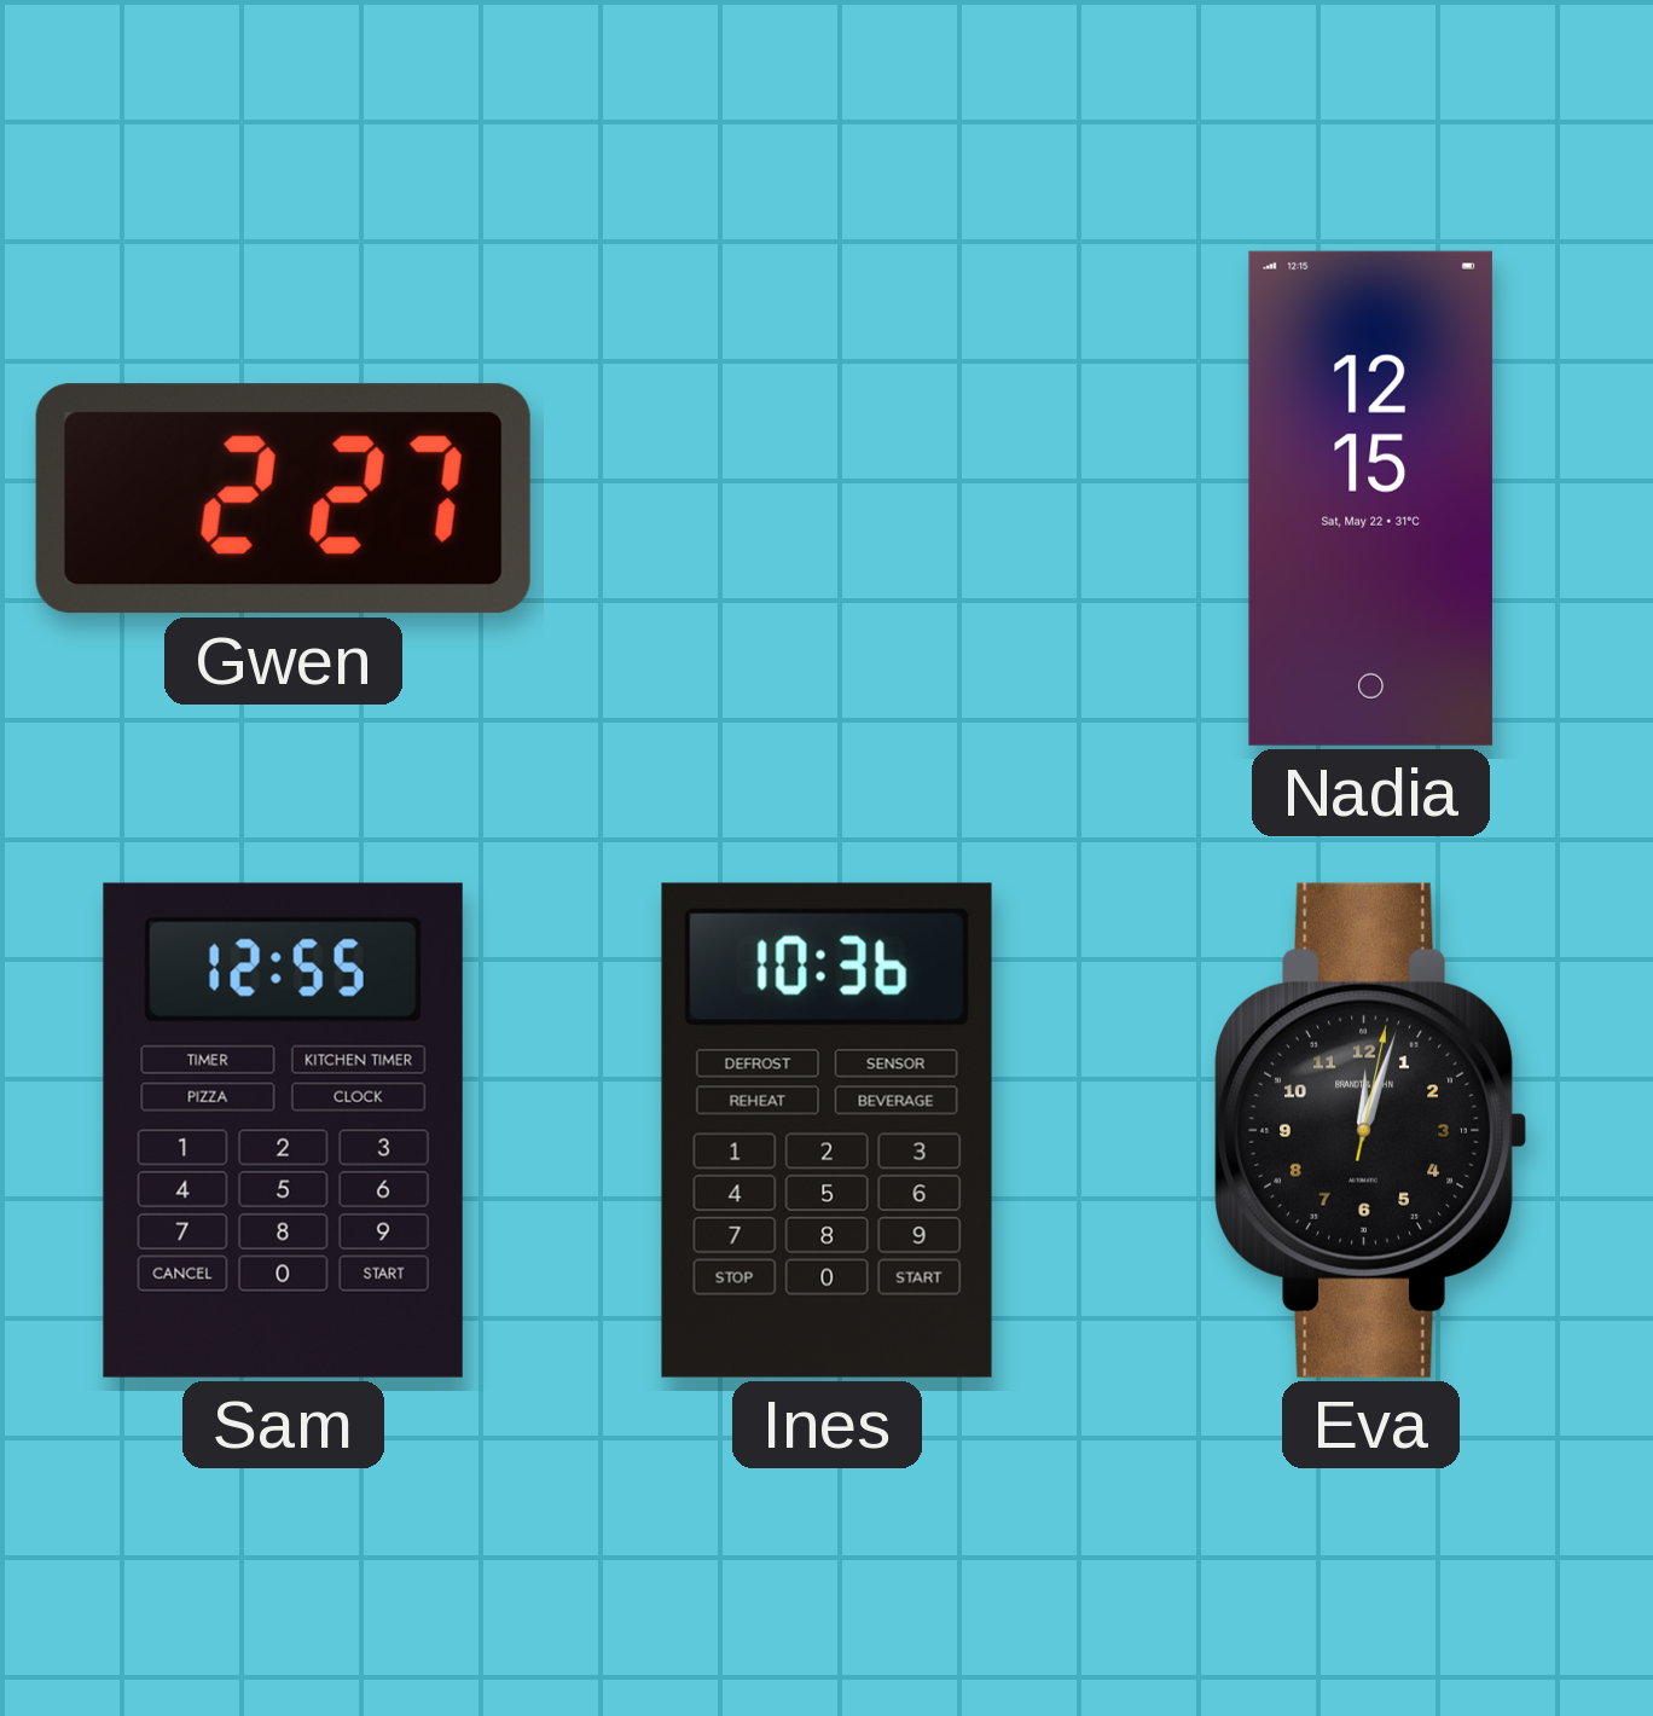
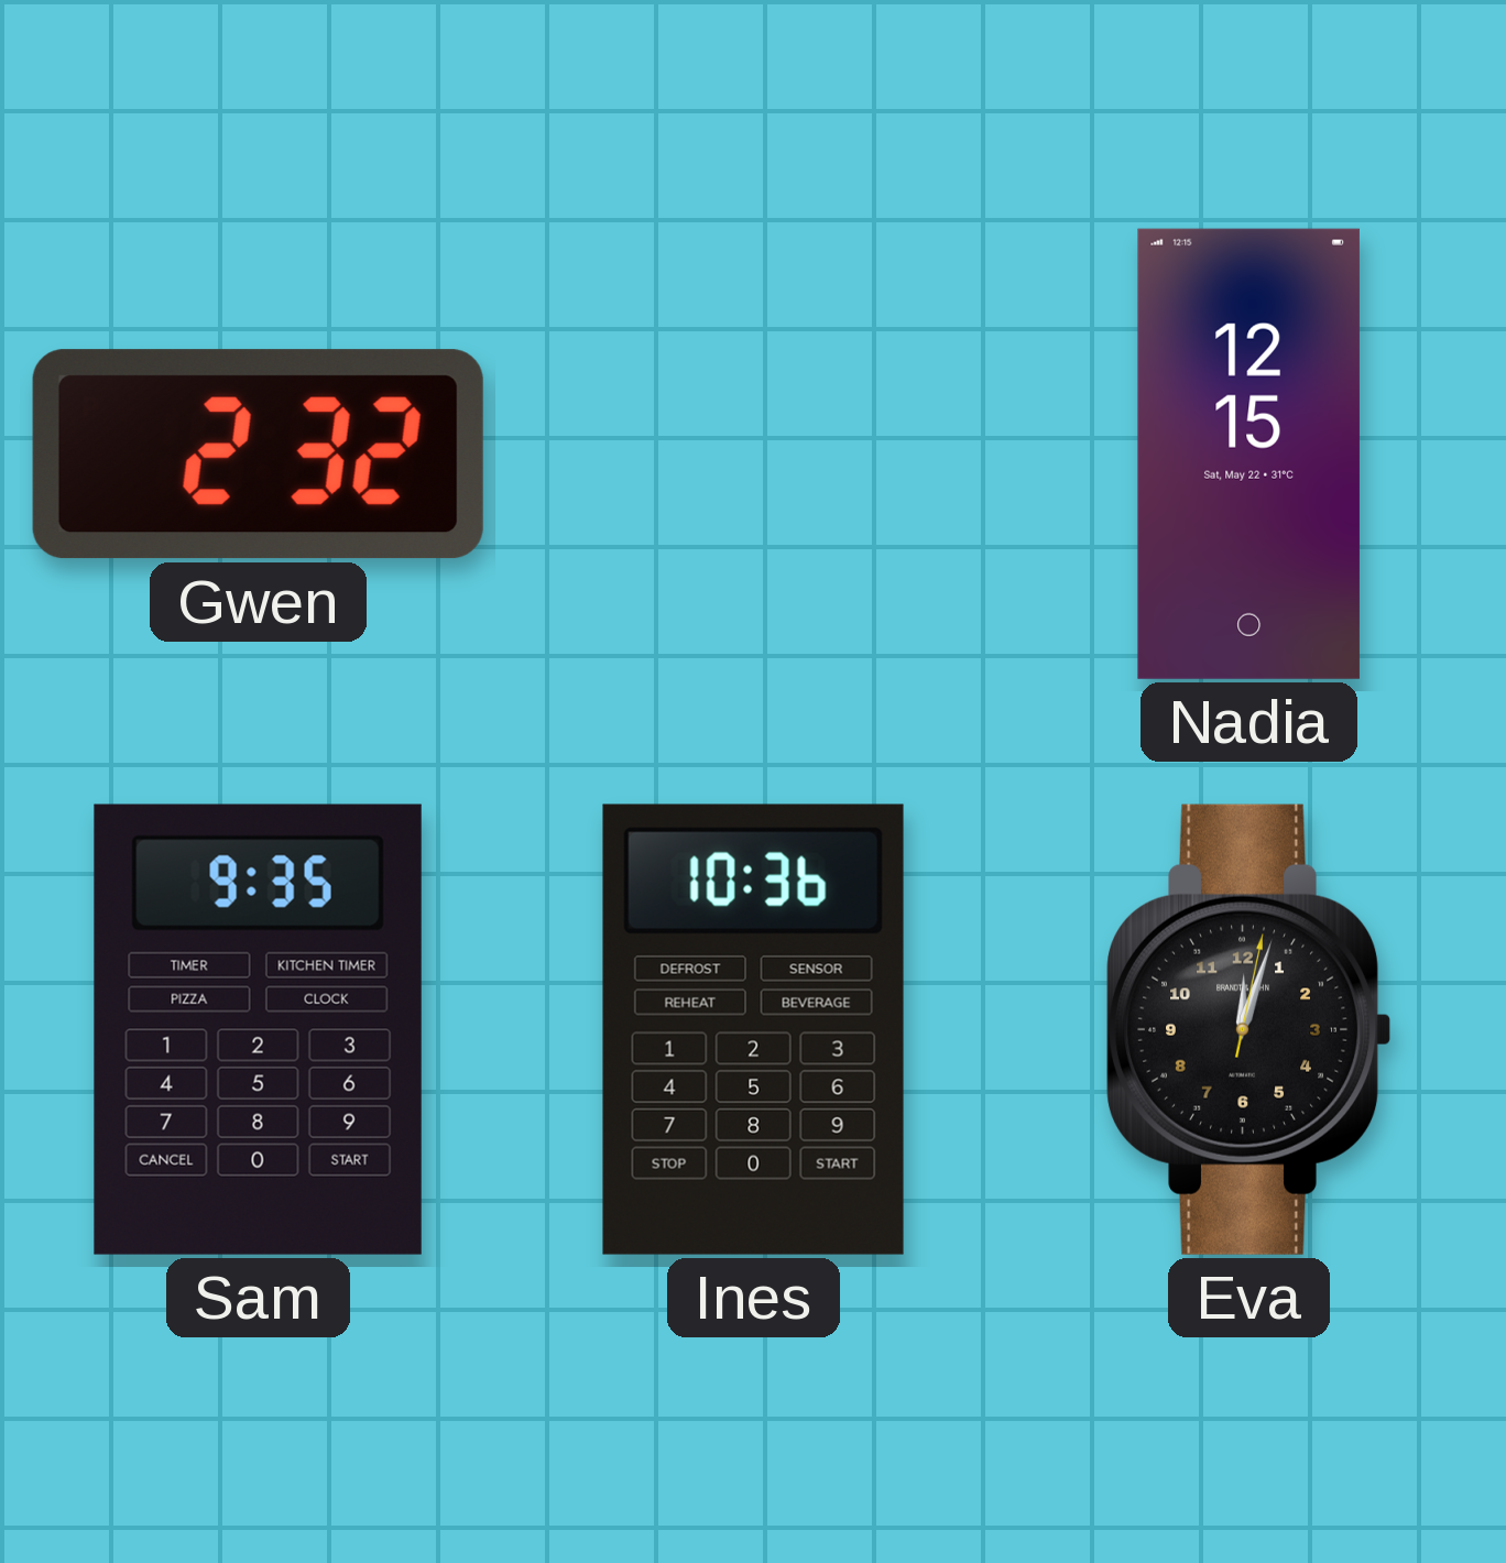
Gwen: 2:27 -> 2:32
Sam: 12:55 -> 9:35
